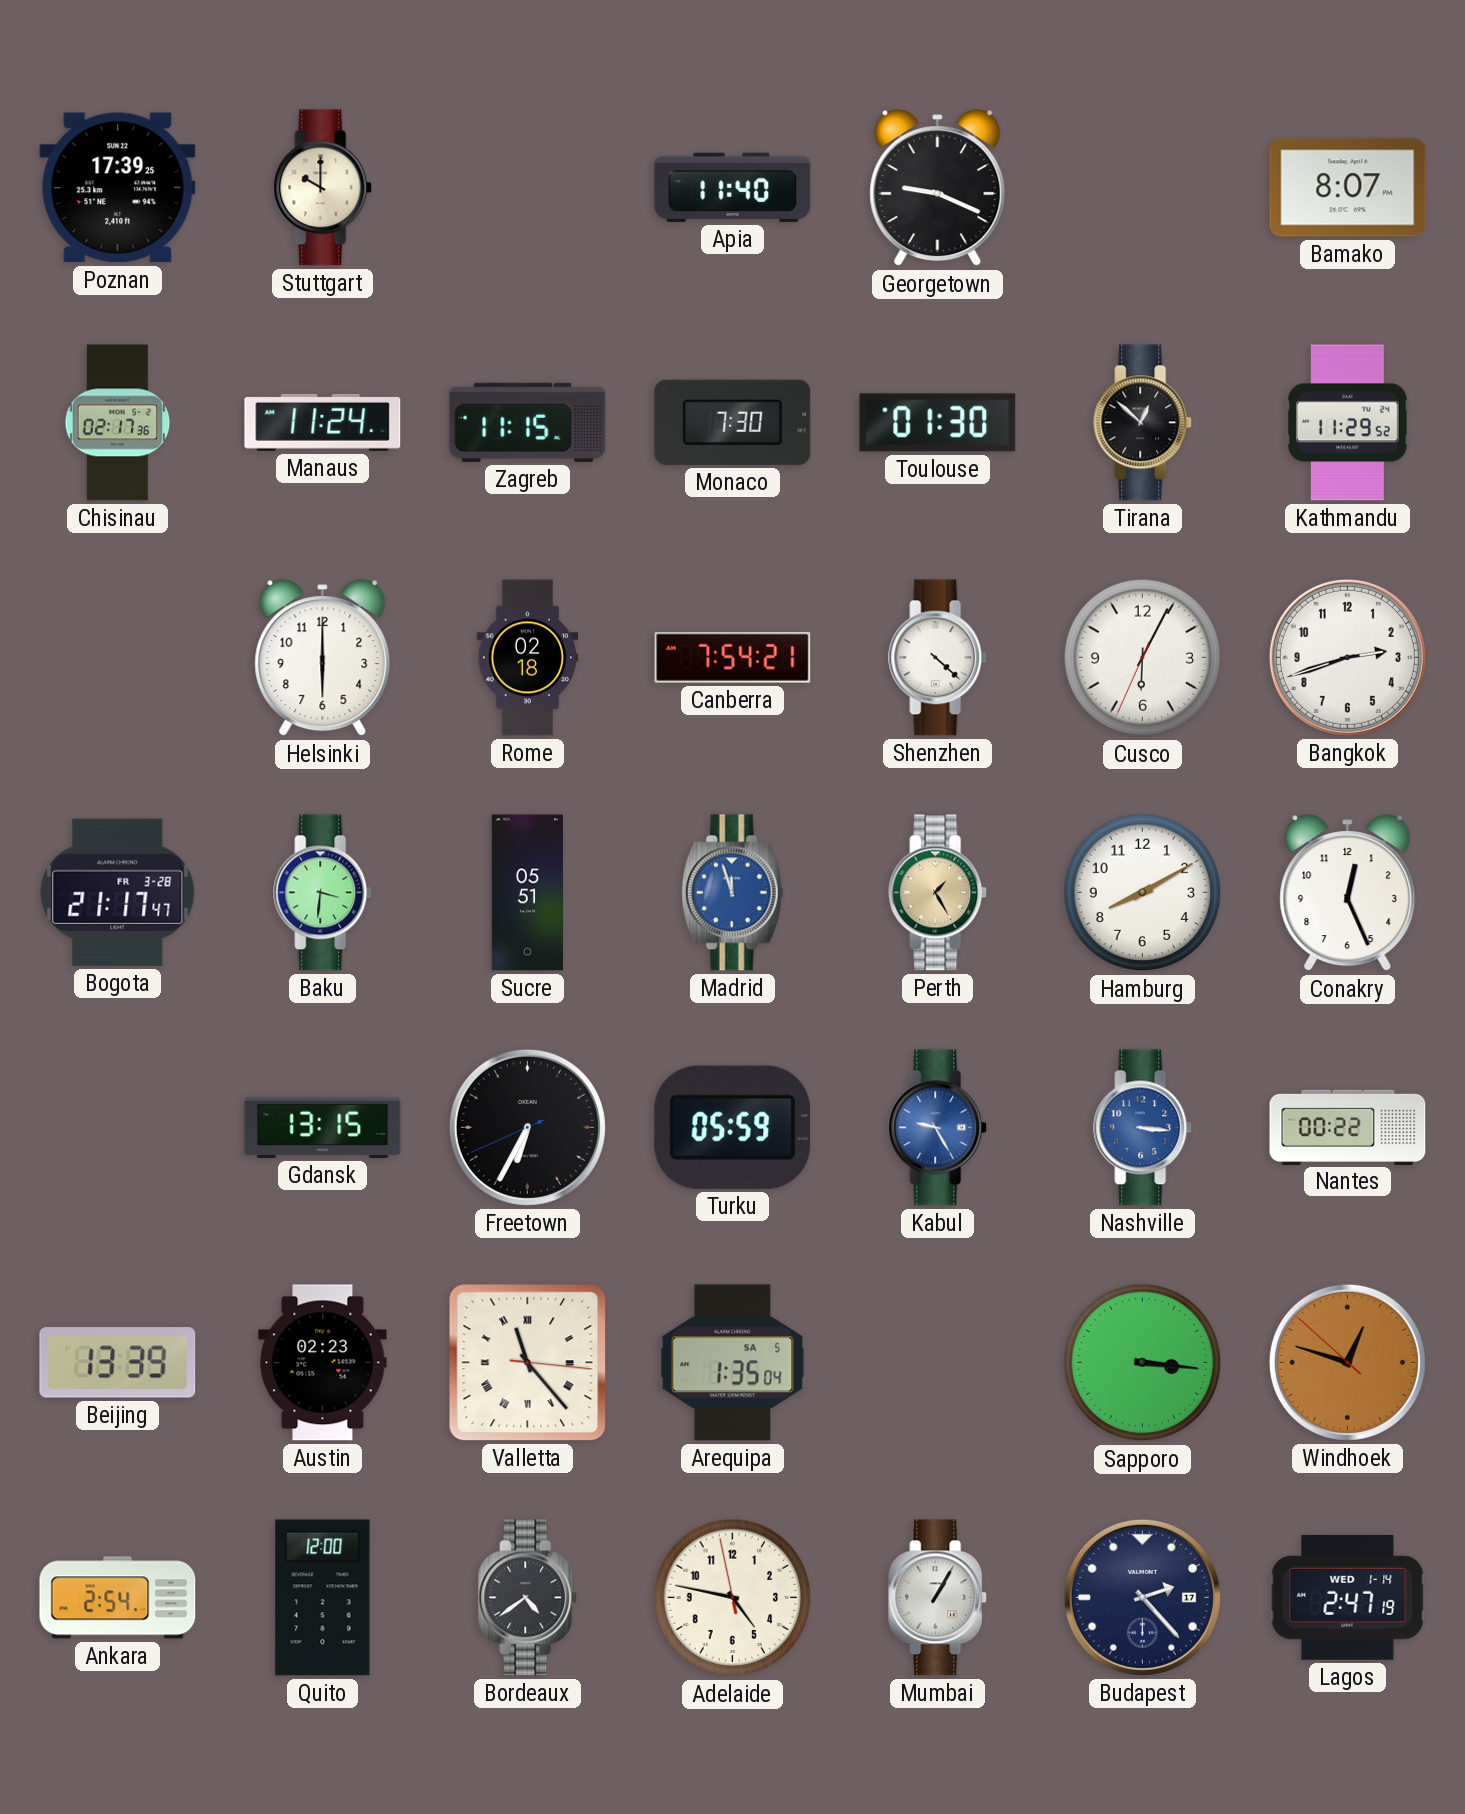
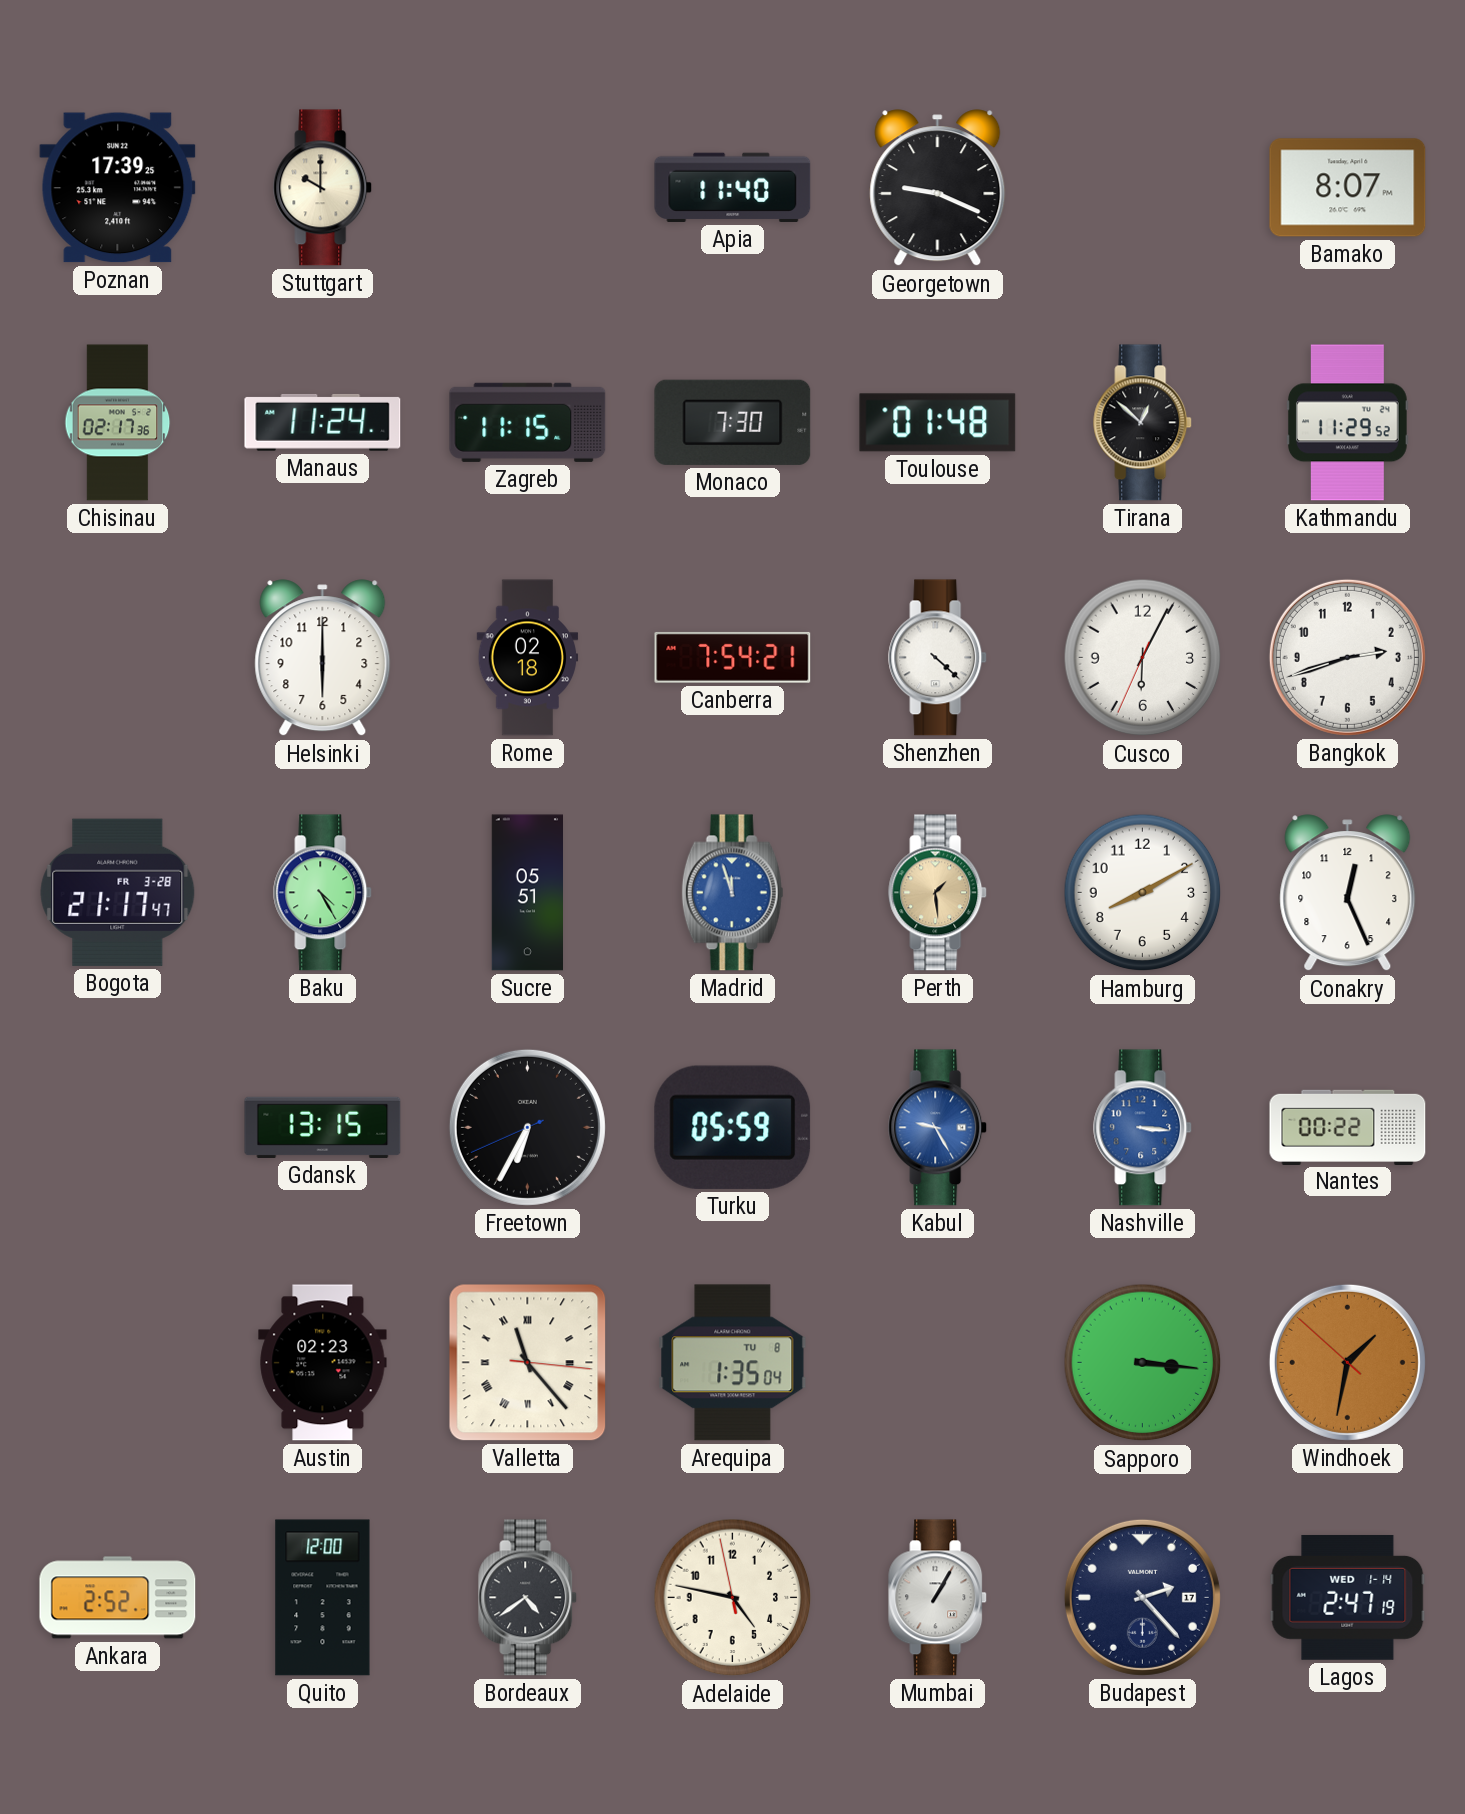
Toulouse: 01:30 -> 01:48
Baku: 3:31 -> 4:25
Perth: 1:25 -> 1:29
Beijing: 13:39 -> none
Arequipa date: SA 5 -> TU 8
Windhoek: 12:47 -> 1:31
Ankara: 2:54 -> 2:52
